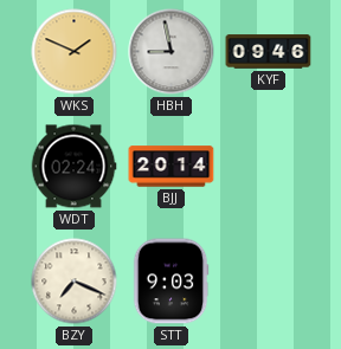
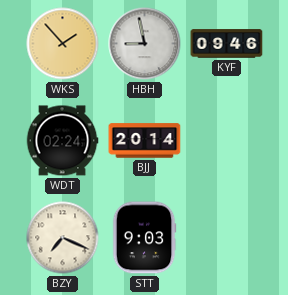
WKS: 1:49 -> 1:53
